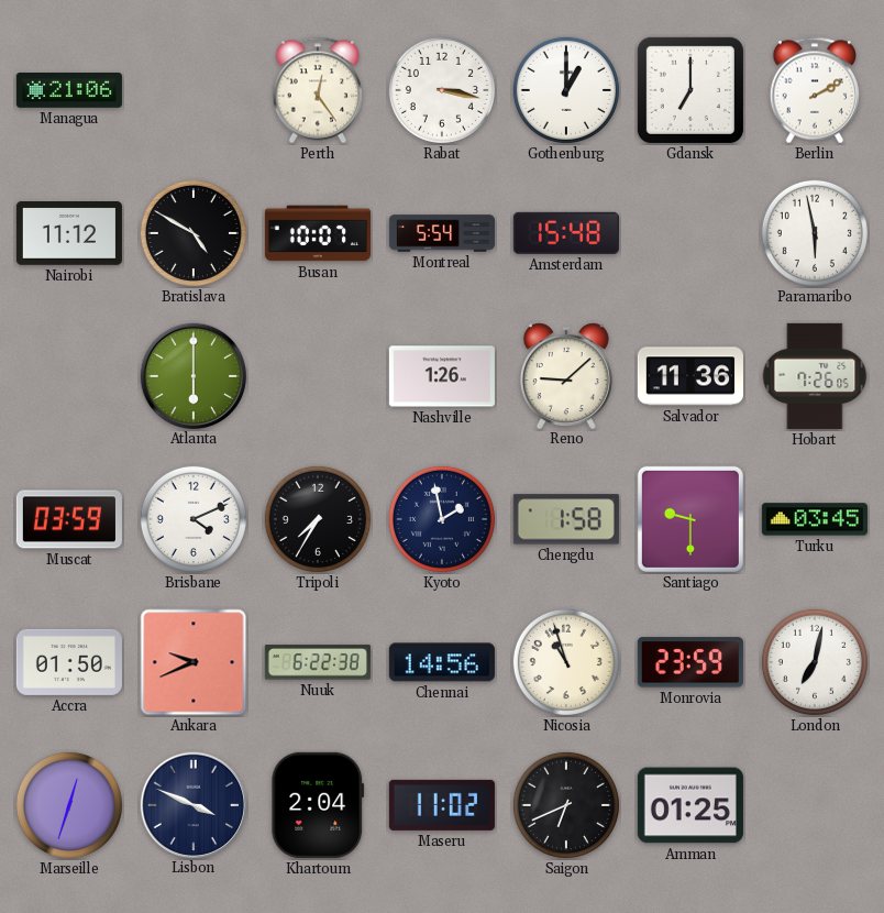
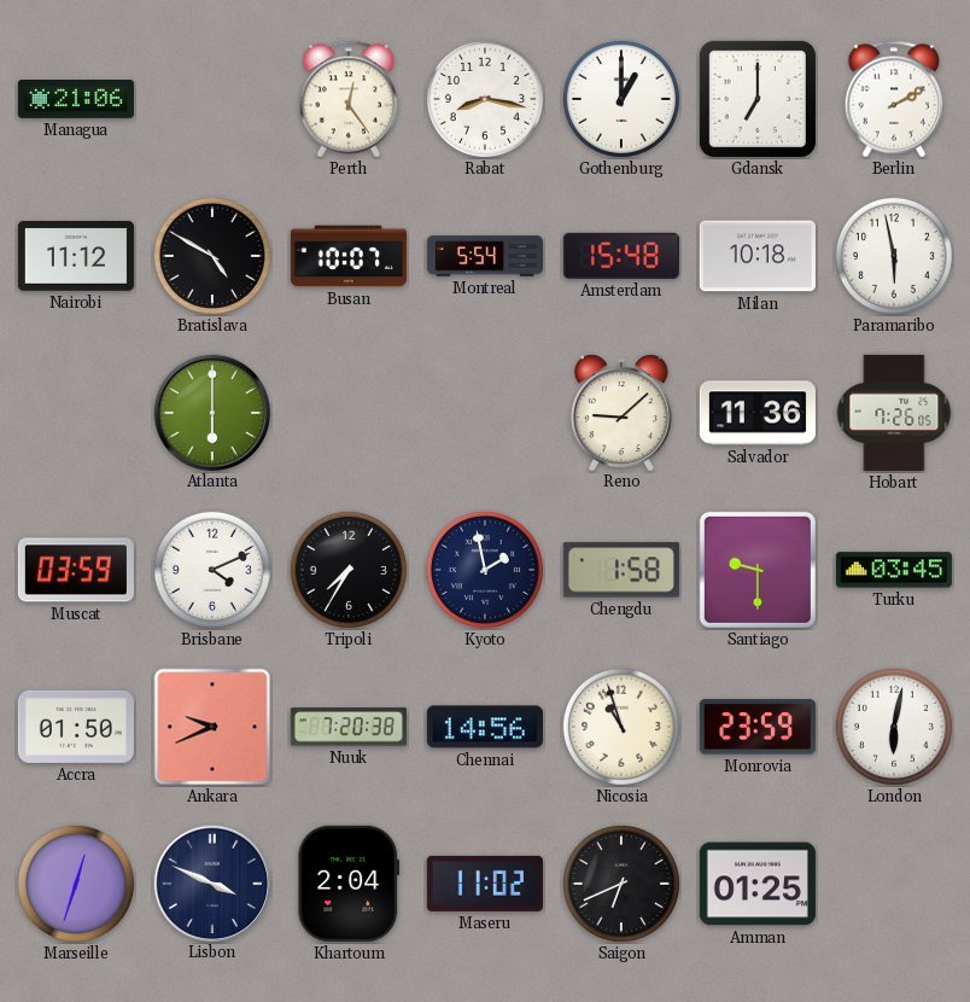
Rabat: 3:17 -> 8:17
Milan: none -> 10:18
Nashville: 1:26 -> none
Nuuk: 6:22 -> 7:20
London: 7:02 -> 6:02
